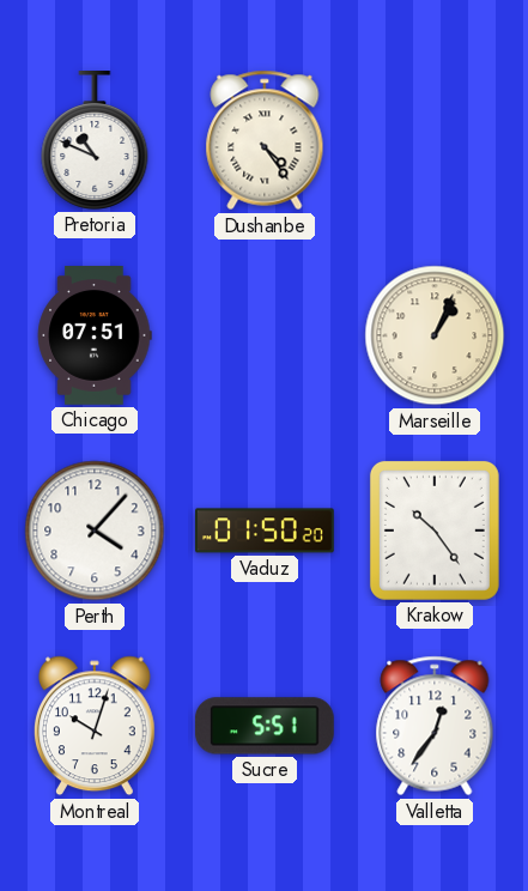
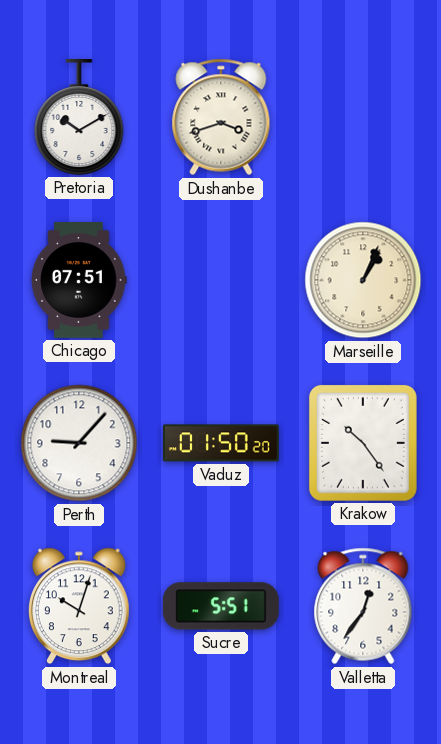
Pretoria: 10:49 -> 10:10
Dushanbe: 4:24 -> 3:42
Perth: 4:07 -> 9:07
